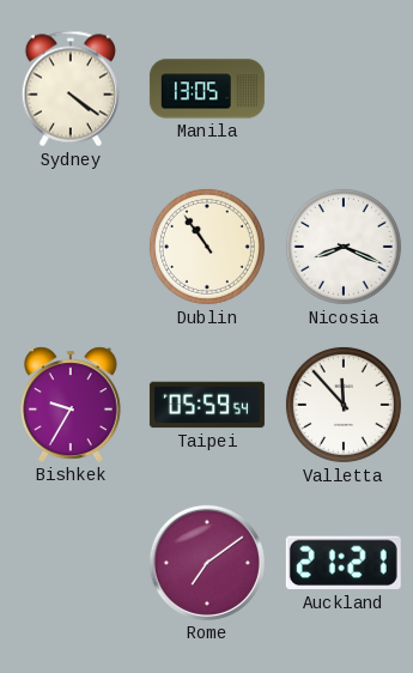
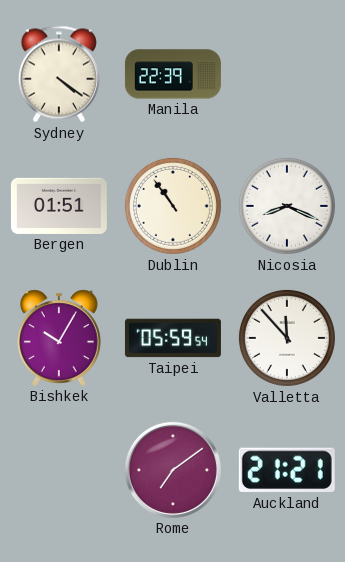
Manila: 13:05 -> 22:39
Bergen: none -> 01:51
Bishkek: 9:35 -> 10:05
